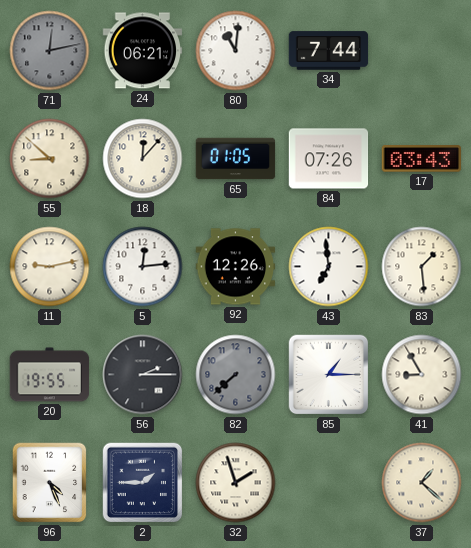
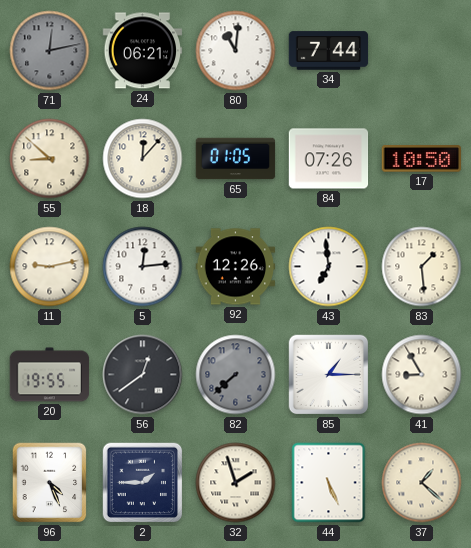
17: 03:43 -> 10:50
56: 2:15 -> 12:39
44: none -> 5:26
